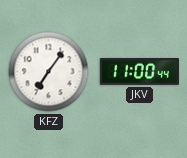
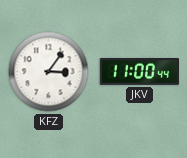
KFZ: 7:06 -> 3:06
